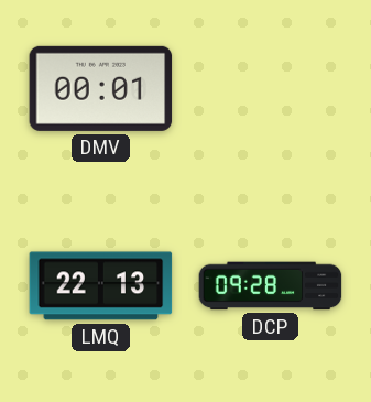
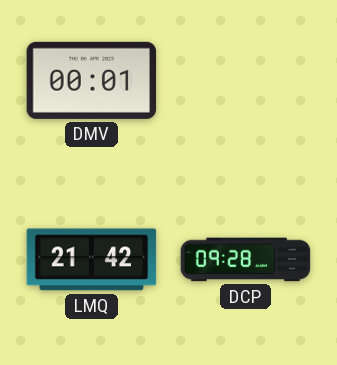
LMQ: 22:13 -> 21:42
